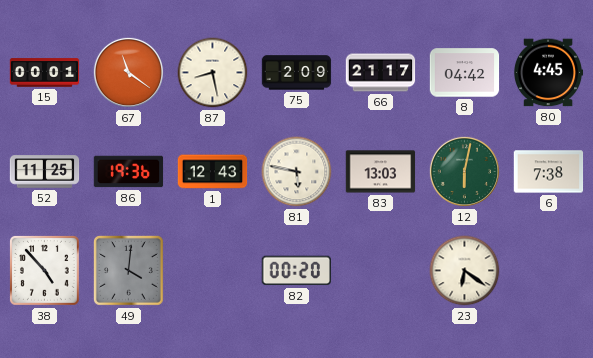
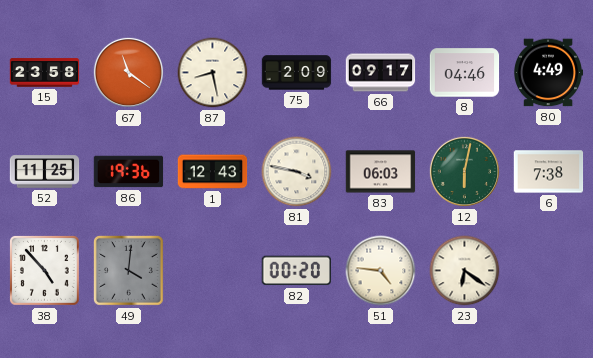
15: 00:01 -> 23:58
66: 21:17 -> 09:17
8: 04:42 -> 04:46
80: 4:45 -> 4:49
81: 5:47 -> 3:47
83: 13:03 -> 06:03
51: none -> 4:46
